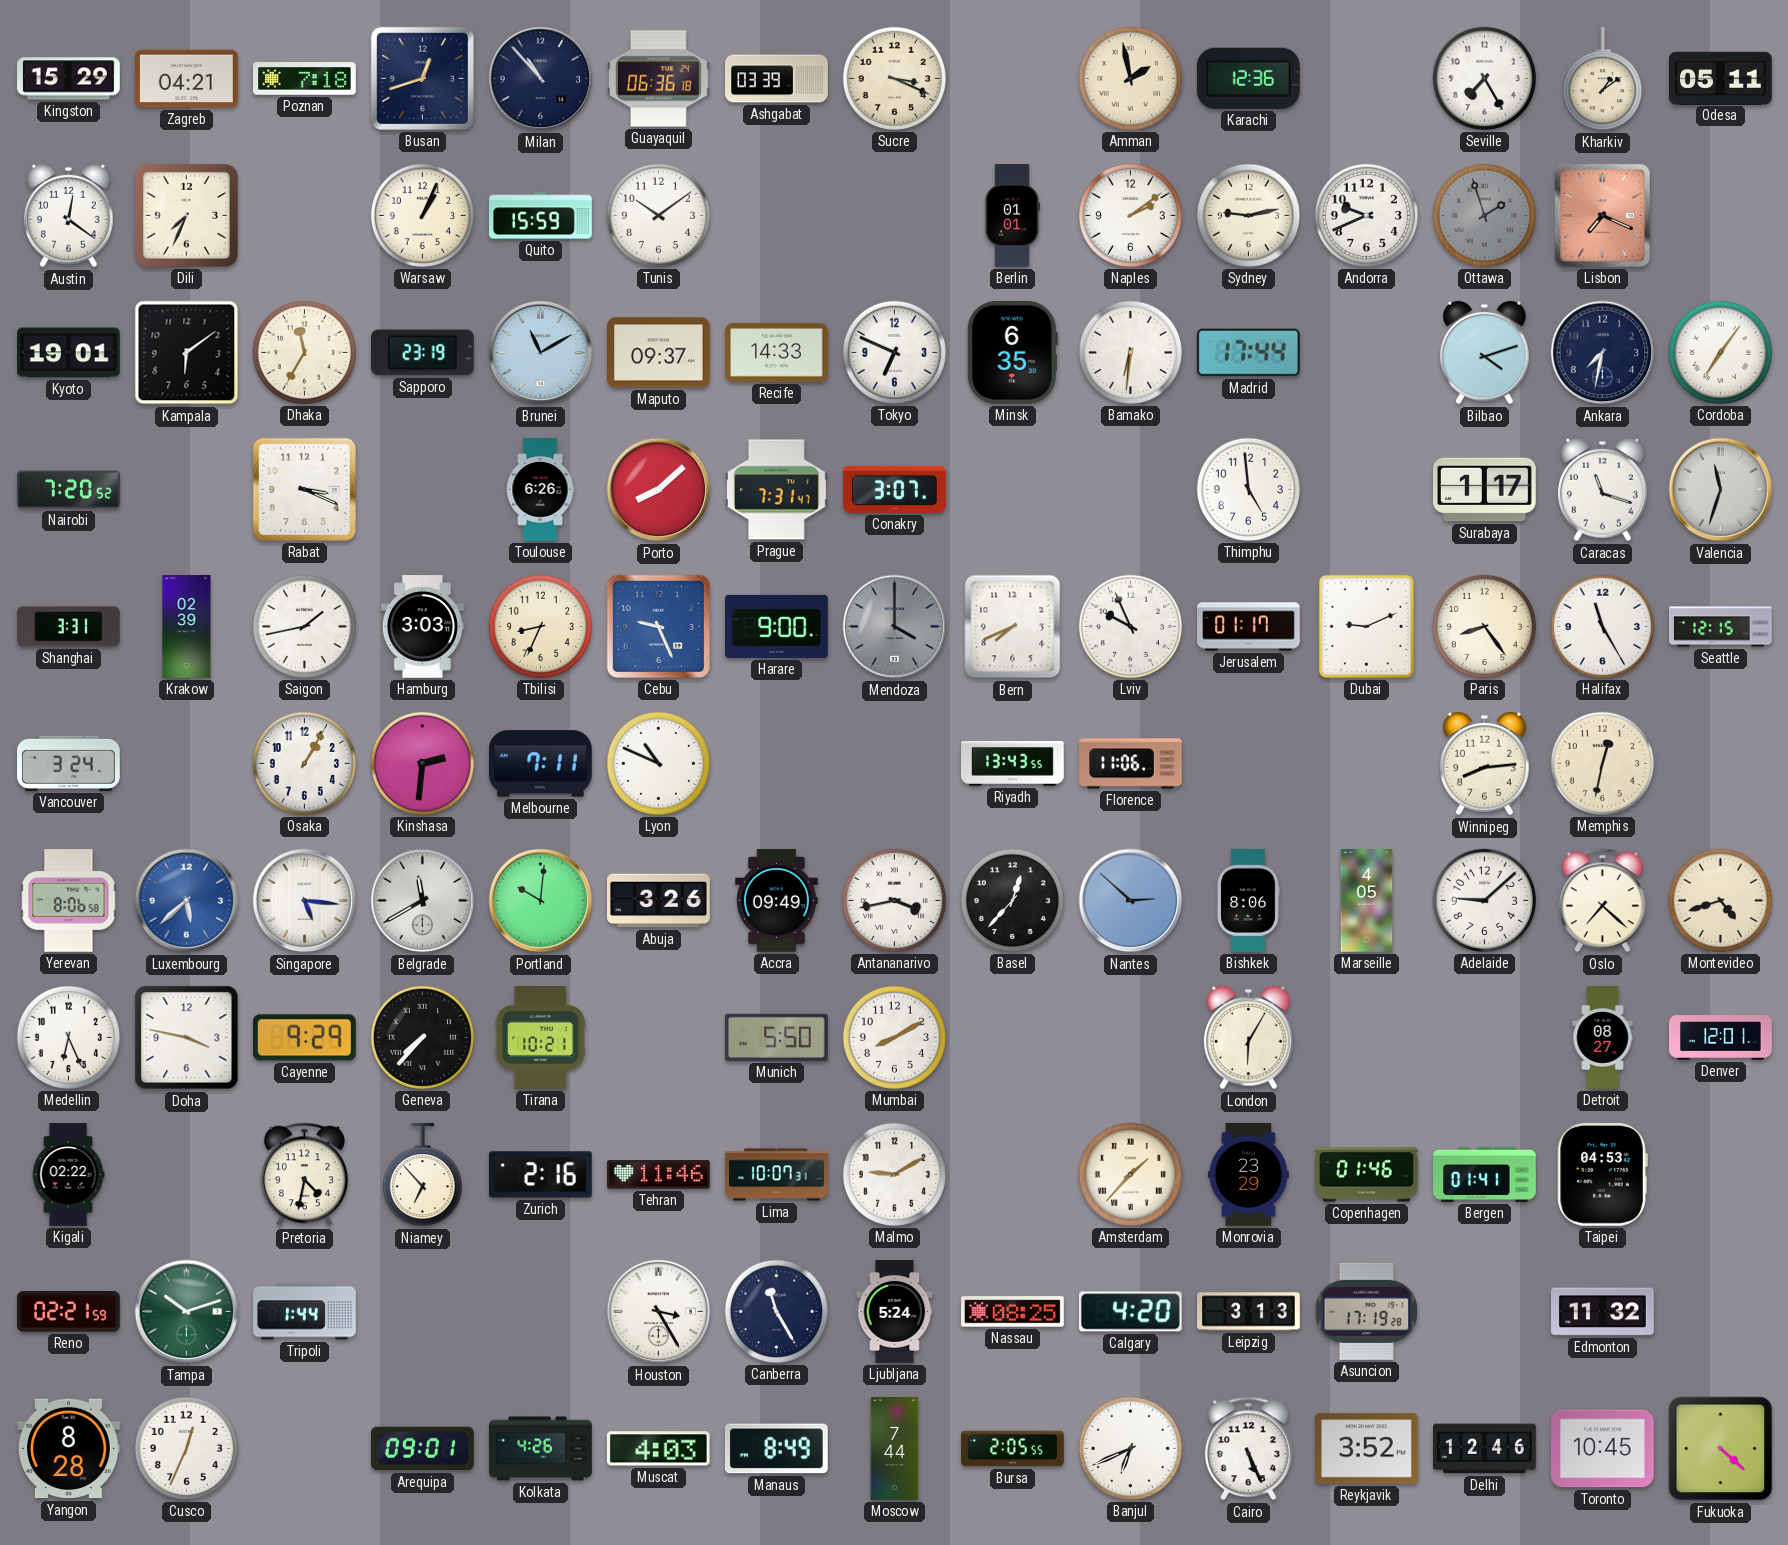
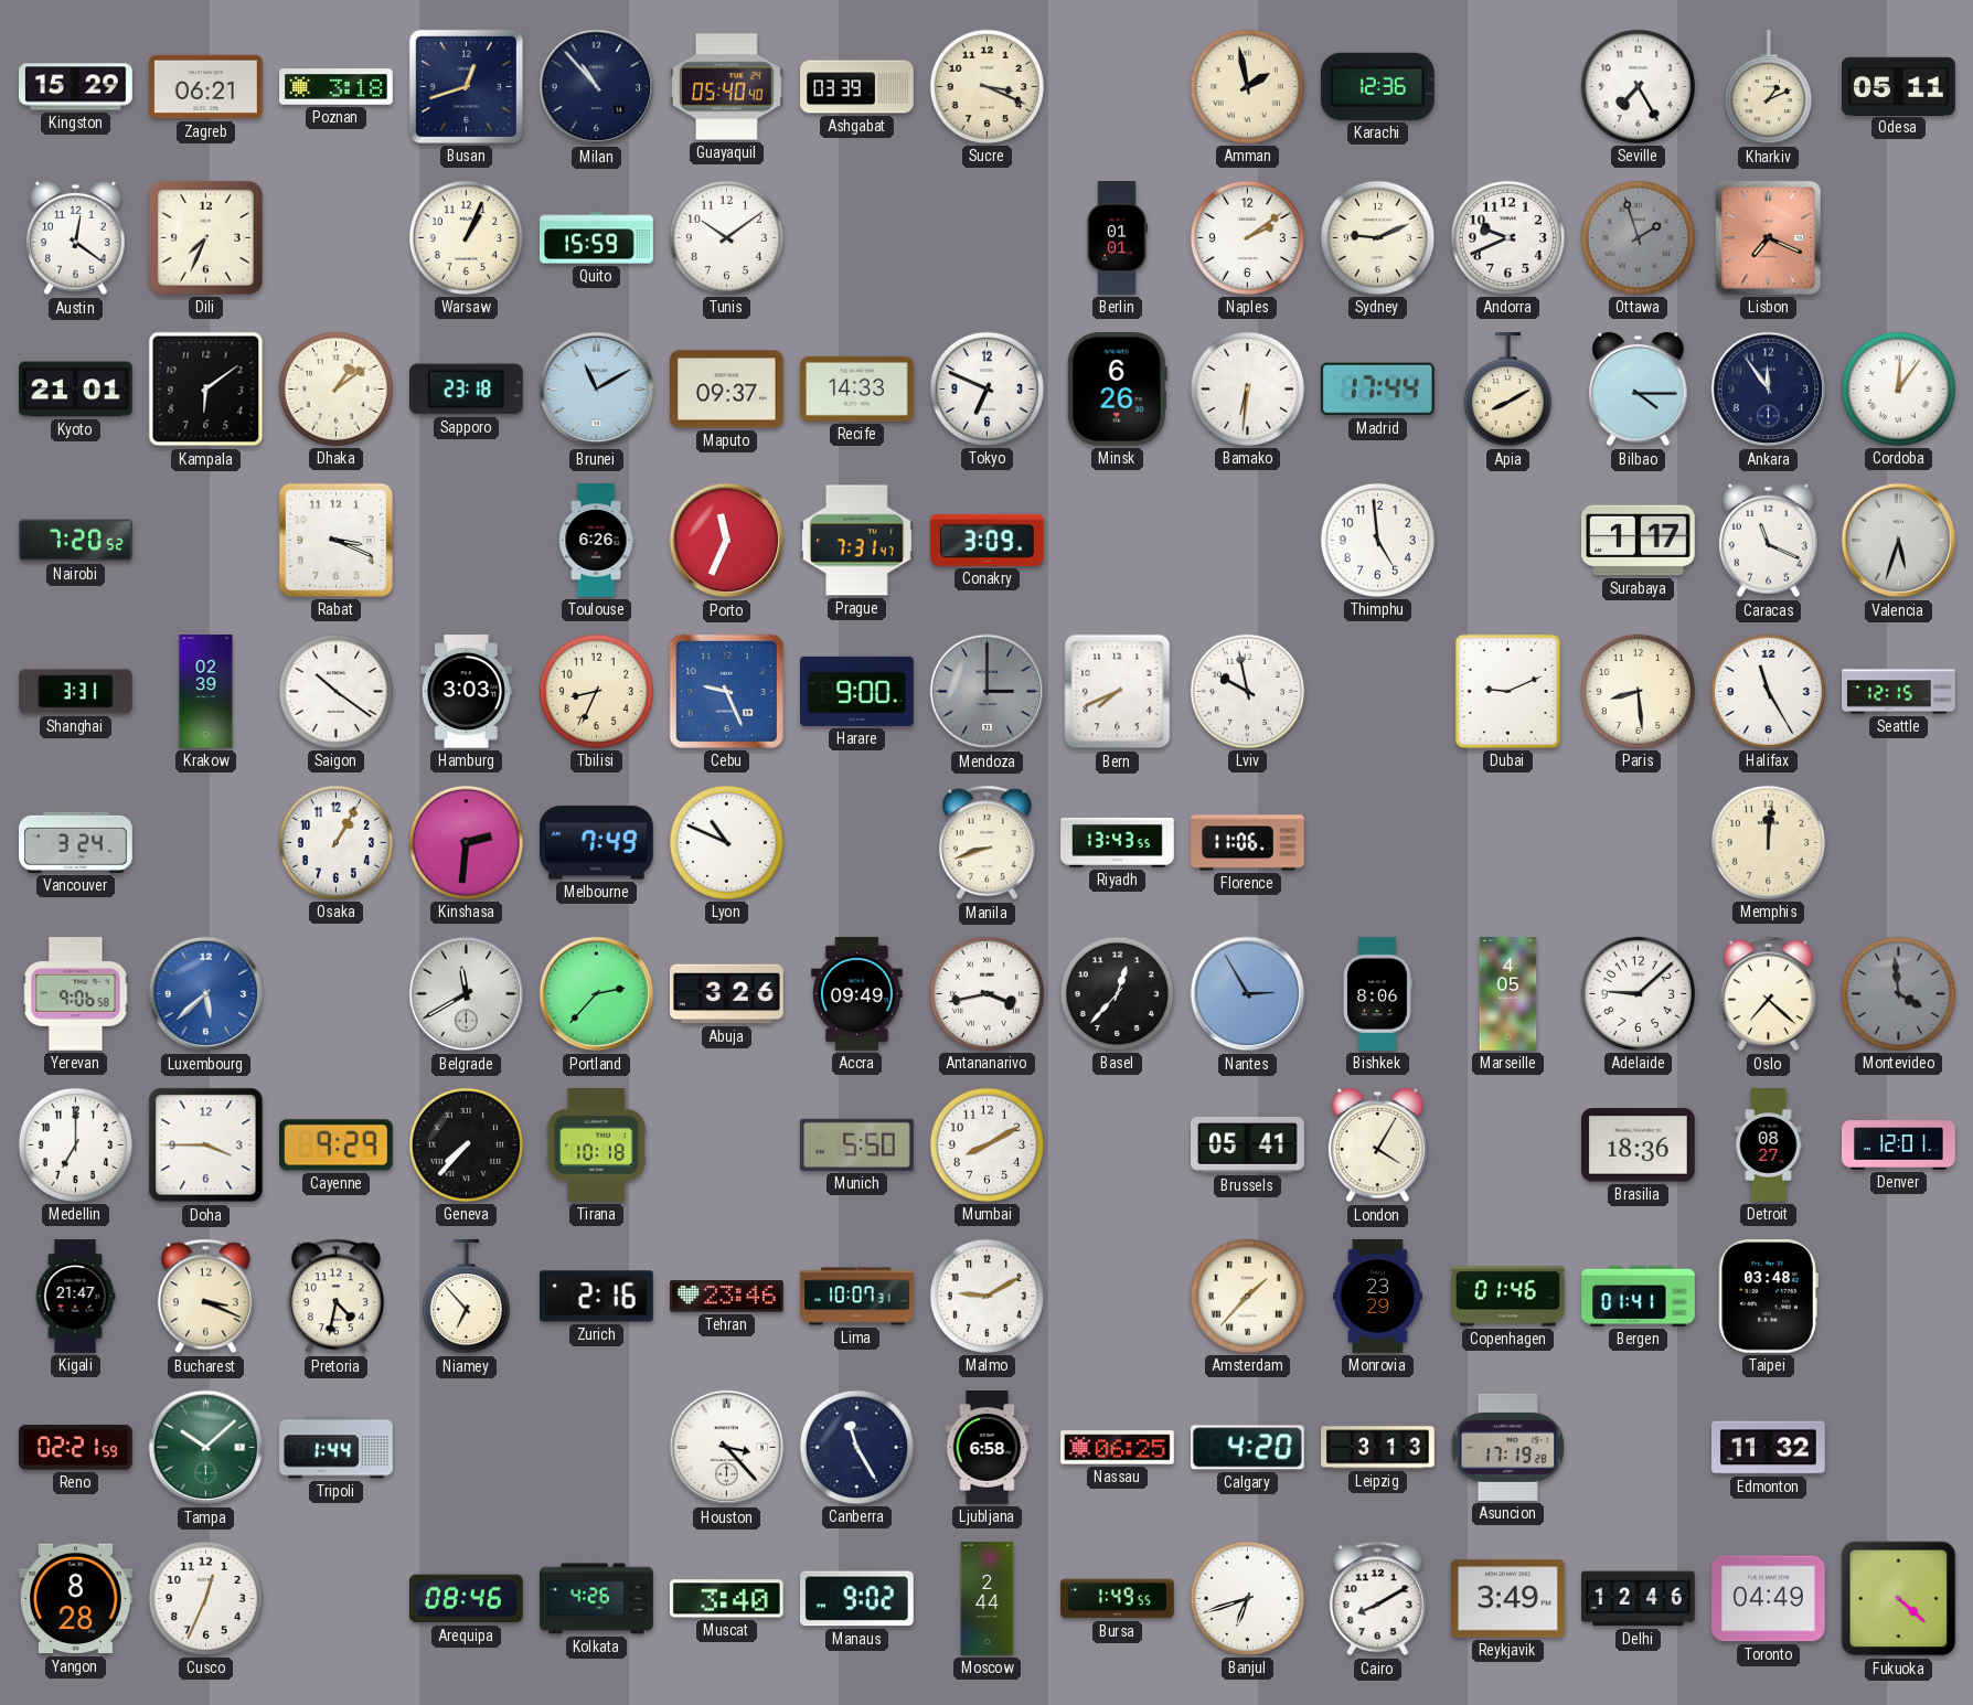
Zagreb: 04:21 -> 06:21
Poznan: 7:18 -> 3:18
Guayaquil: 06:36 -> 05:40
Kharkiv: 1:09 -> 1:11
Sydney: 9:13 -> 9:11
Kyoto: 19:01 -> 21:01
Dhaka: 11:35 -> 1:09
Sapporo: 23:19 -> 23:18
Minsk: 6:35 -> 6:26
Apia: none -> 8:10
Bilbao: 4:12 -> 4:15
Ankara: 7:32 -> 11:54
Cordoba: 7:06 -> 12:06
Porto: 8:08 -> 11:34
Conakry: 3:07 -> 3:09
Caracas: 11:18 -> 11:19
Valencia: 11:33 -> 5:33
Saigon: 1:43 -> 10:21
Mendoza: 4:00 -> 3:00
Lviv: 9:56 -> 9:58
Jerusalem: 01:17 -> none
Paris: 8:24 -> 8:29
Melbourne: 7:11 -> 7:49
Manila: none -> 8:42
Winnipeg: 8:14 -> none
Memphis: 12:32 -> 12:01
Yerevan: 8:06 -> 9:06
Singapore: 5:16 -> none
Portland: 10:01 -> 2:37
Nantes: 2:52 -> 2:55
Montevideo: 4:42 -> 3:59
Montevideo dial: cream -> grey
Medellin: 6:26 -> 7:00
Doha: 3:47 -> 3:45
Tirana: 10:21 -> 10:18
Brussels: none -> 05:41
London: 6:05 -> 4:05
Brasilia: none -> 18:36
Kigali: 02:22 -> 21:47
Bucharest: none -> 3:19
Tehran: 11:46 -> 23:46
Taipei: 04:53 -> 03:48
Tampa: 10:12 -> 10:08
Houston: 3:25 -> 3:23
Ljubljana: 5:24 -> 6:58
Nassau: 08:25 -> 06:25
Arequipa: 09:01 -> 08:46
Muscat: 4:03 -> 3:40
Manaus: 8:49 -> 9:02
Moscow: 7:44 -> 2:44
Bursa: 2:05 -> 1:49
Banjul: 6:41 -> 6:42
Cairo: 5:26 -> 8:10
Reykjavik: 3:52 -> 3:49
Toronto: 10:45 -> 04:49
